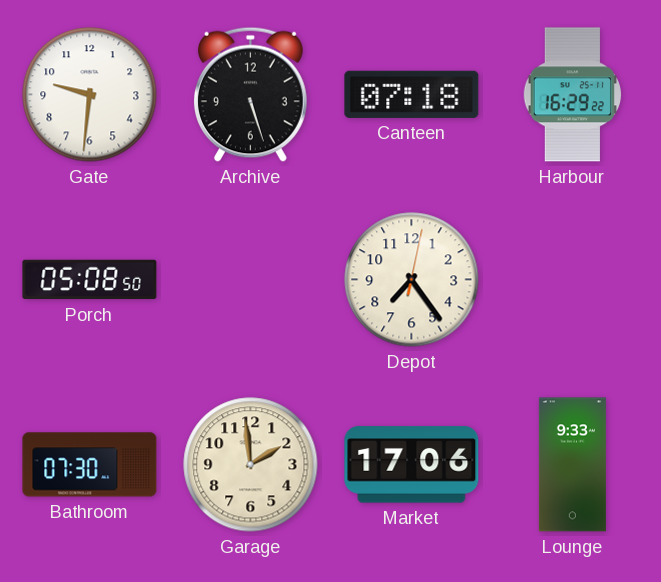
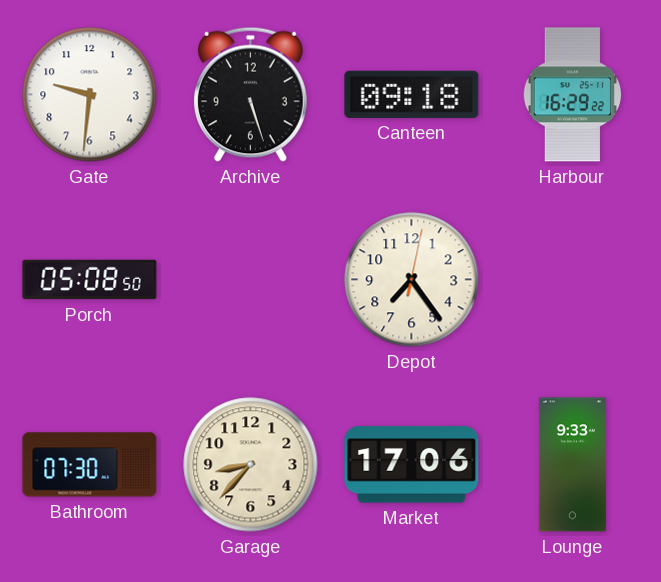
Canteen: 07:18 -> 09:18
Garage: 1:59 -> 8:37
